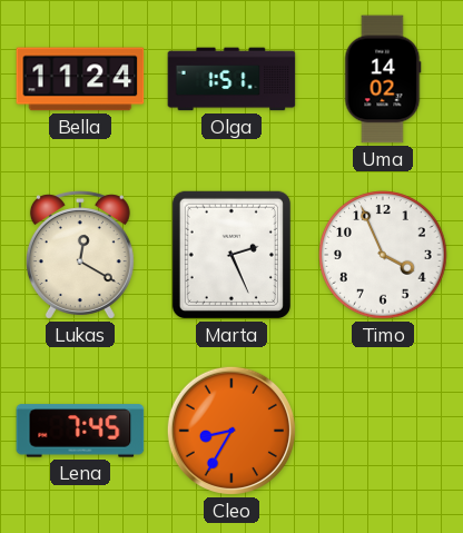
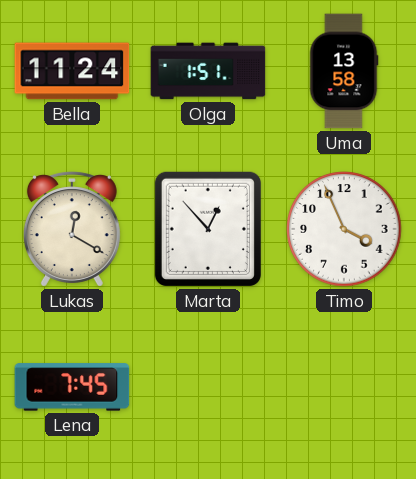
Uma: 14:02 -> 13:58
Marta: 2:26 -> 12:53
Cleo: 8:35 -> none
